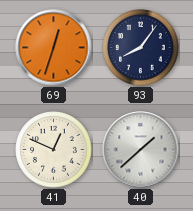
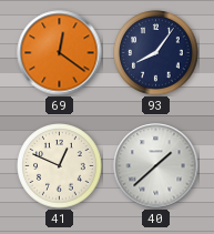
69: 12:33 -> 12:21
